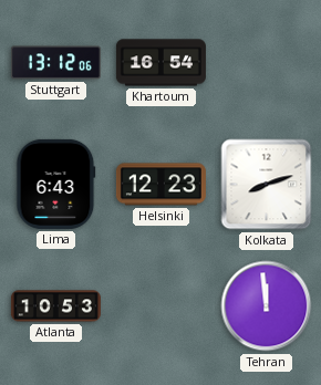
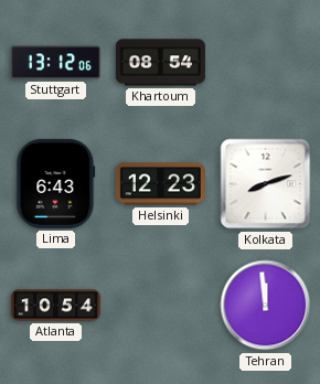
Khartoum: 16:54 -> 08:54
Atlanta: 10:53 -> 10:54
